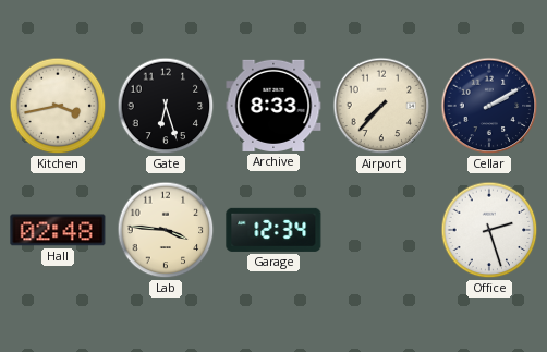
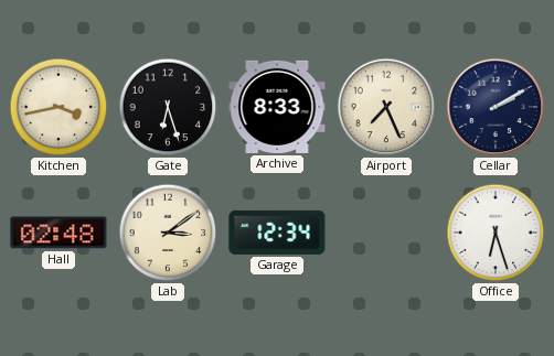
Airport: 7:37 -> 7:26
Lab: 3:46 -> 3:09
Office: 2:27 -> 6:27
